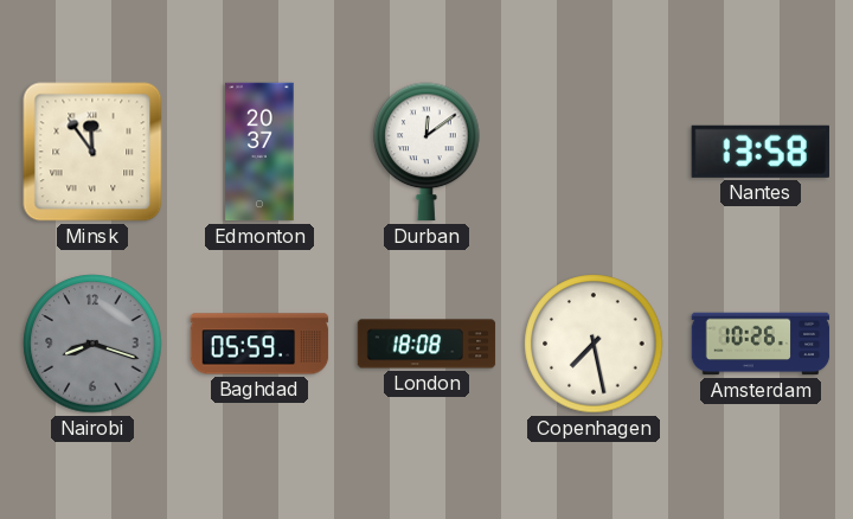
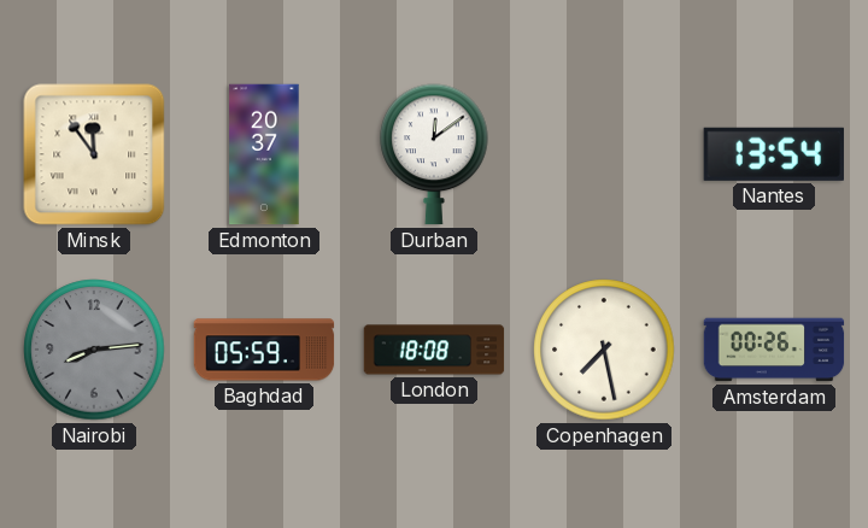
Nantes: 13:58 -> 13:54
Nairobi: 8:18 -> 8:14
Amsterdam: 10:26 -> 00:26
